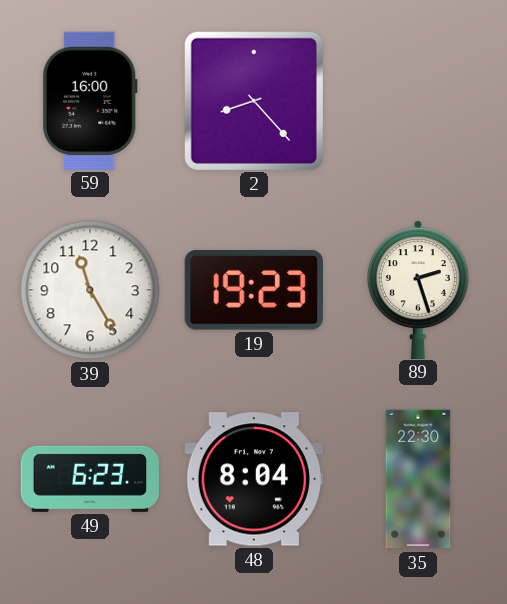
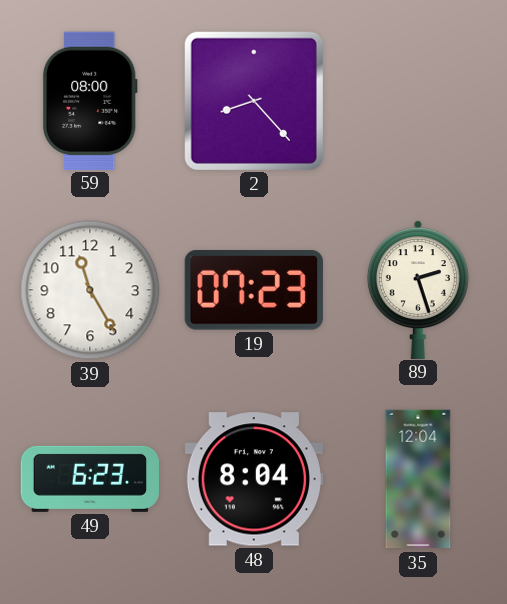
59: 16:00 -> 08:00
19: 19:23 -> 07:23
35: 22:30 -> 12:04
